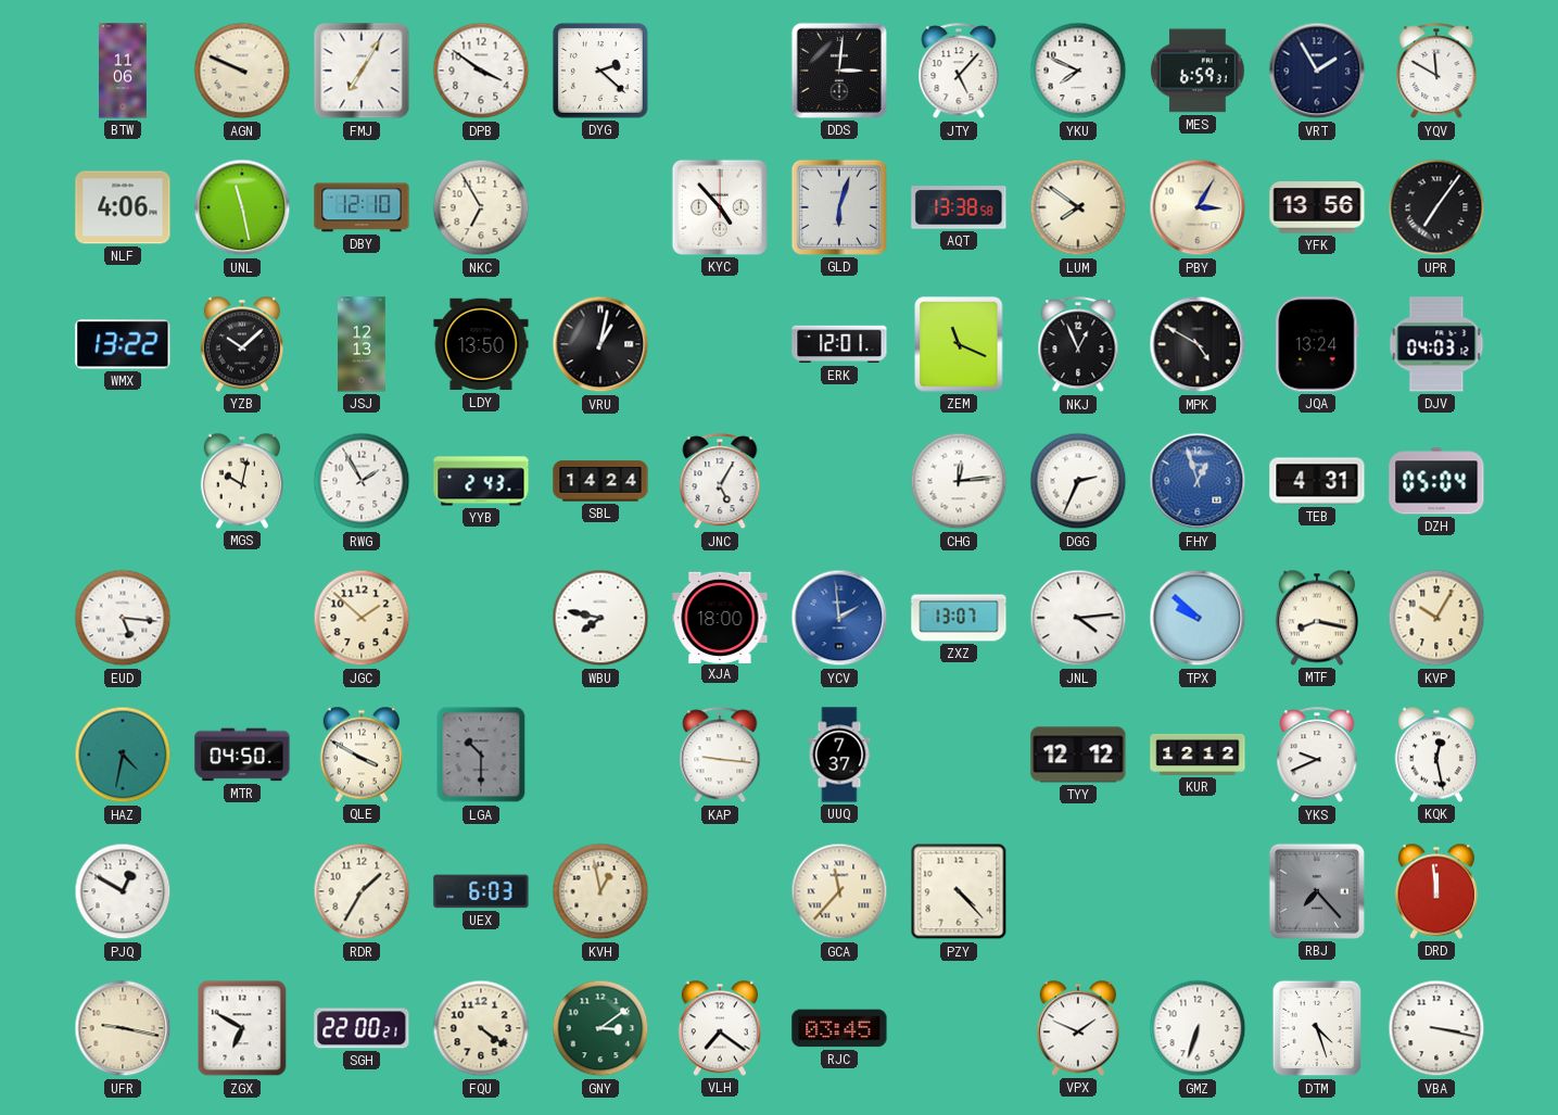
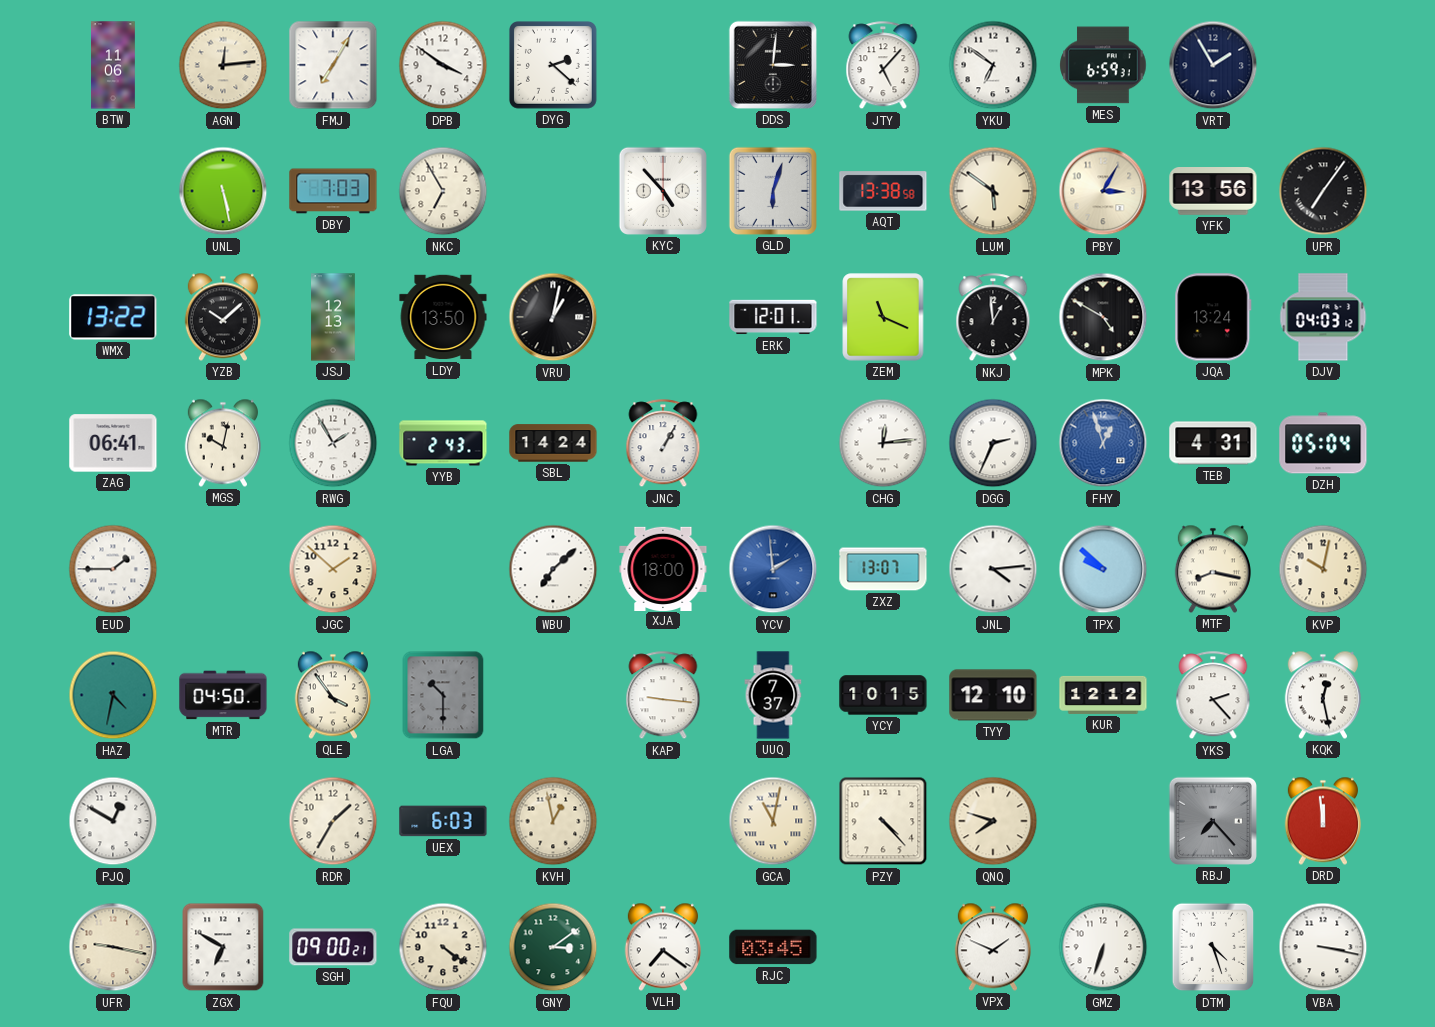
AGN: 9:49 -> 12:14
YKU: 7:49 -> 6:51
YQV: 11:50 -> none
NLF: 4:06 -> none
UNL: 11:28 -> 5:28
DBY: 12:10 -> 7:03
LUM: 7:51 -> 5:51
NKJ: 12:56 -> 12:59
ZAG: none -> 06:41
JNC: 5:05 -> 1:05
EUD: 5:16 -> 1:45
WBU: 7:47 -> 7:08
KVP: 10:05 -> 10:02
QLE: 3:50 -> 3:54
YCY: none -> 10:15
TYY: 12:12 -> 12:10
YKS: 9:41 -> 2:23
GCA: 11:37 -> 11:02
QNQ: none -> 7:48
SGH: 22:00 -> 09:00
